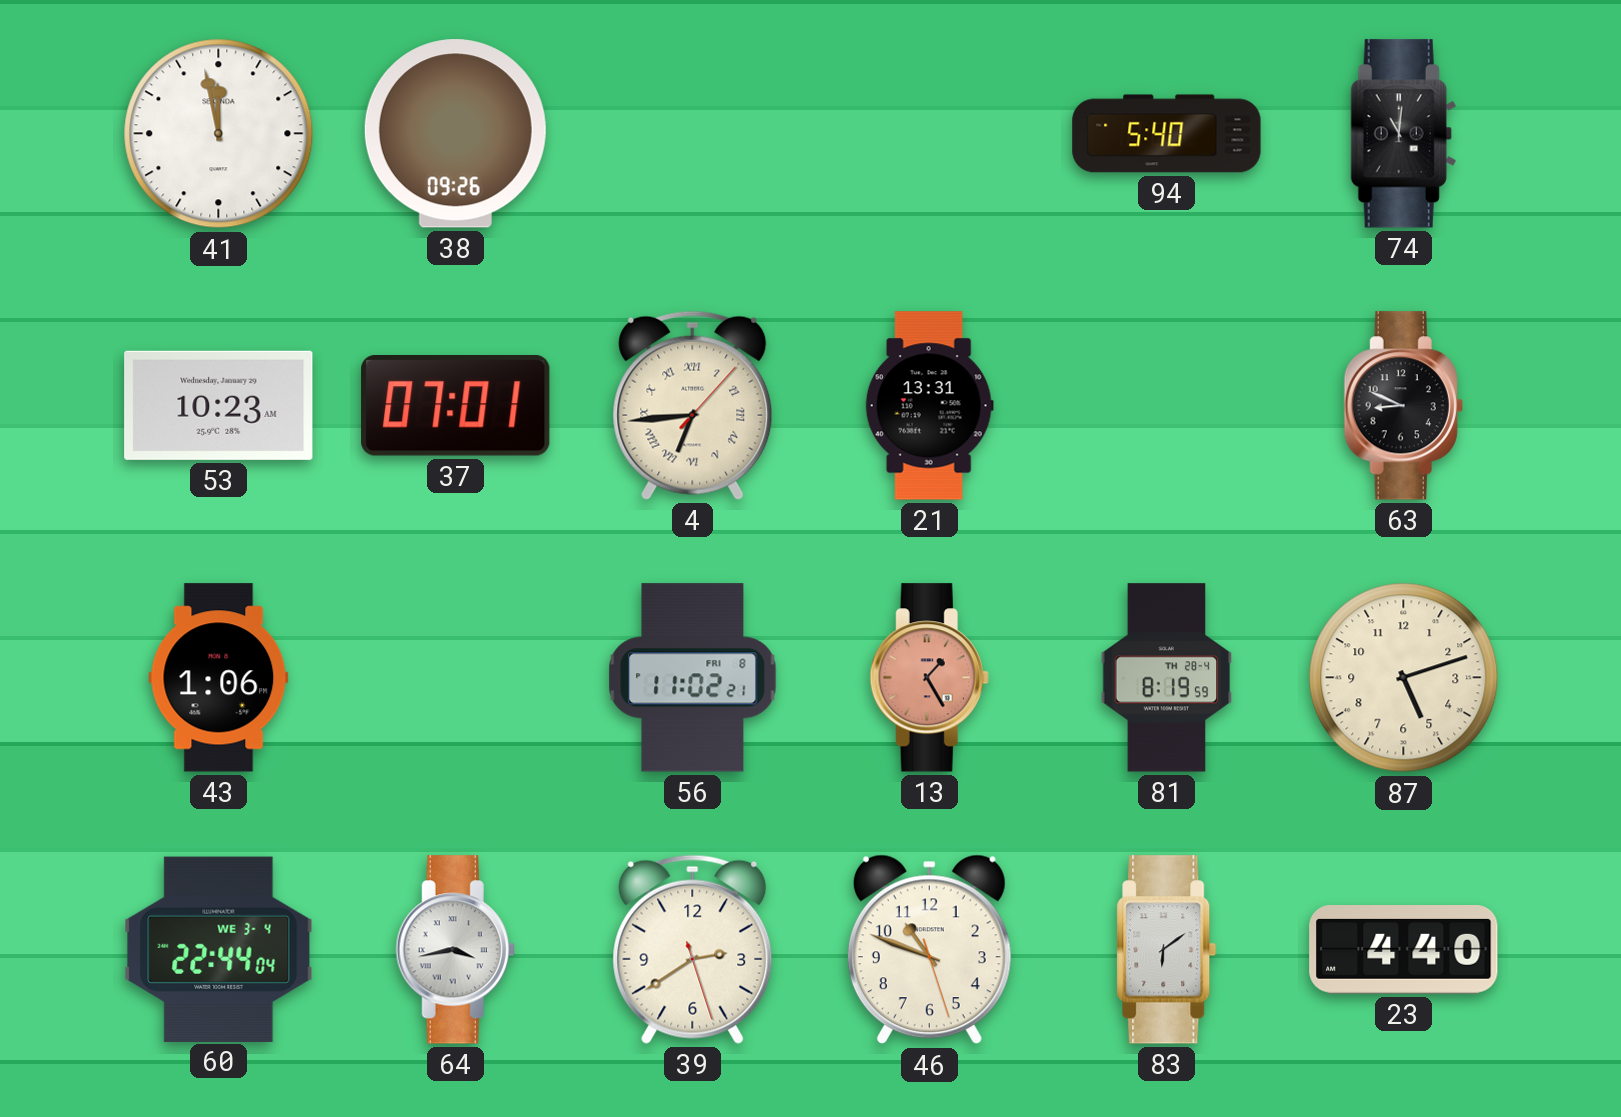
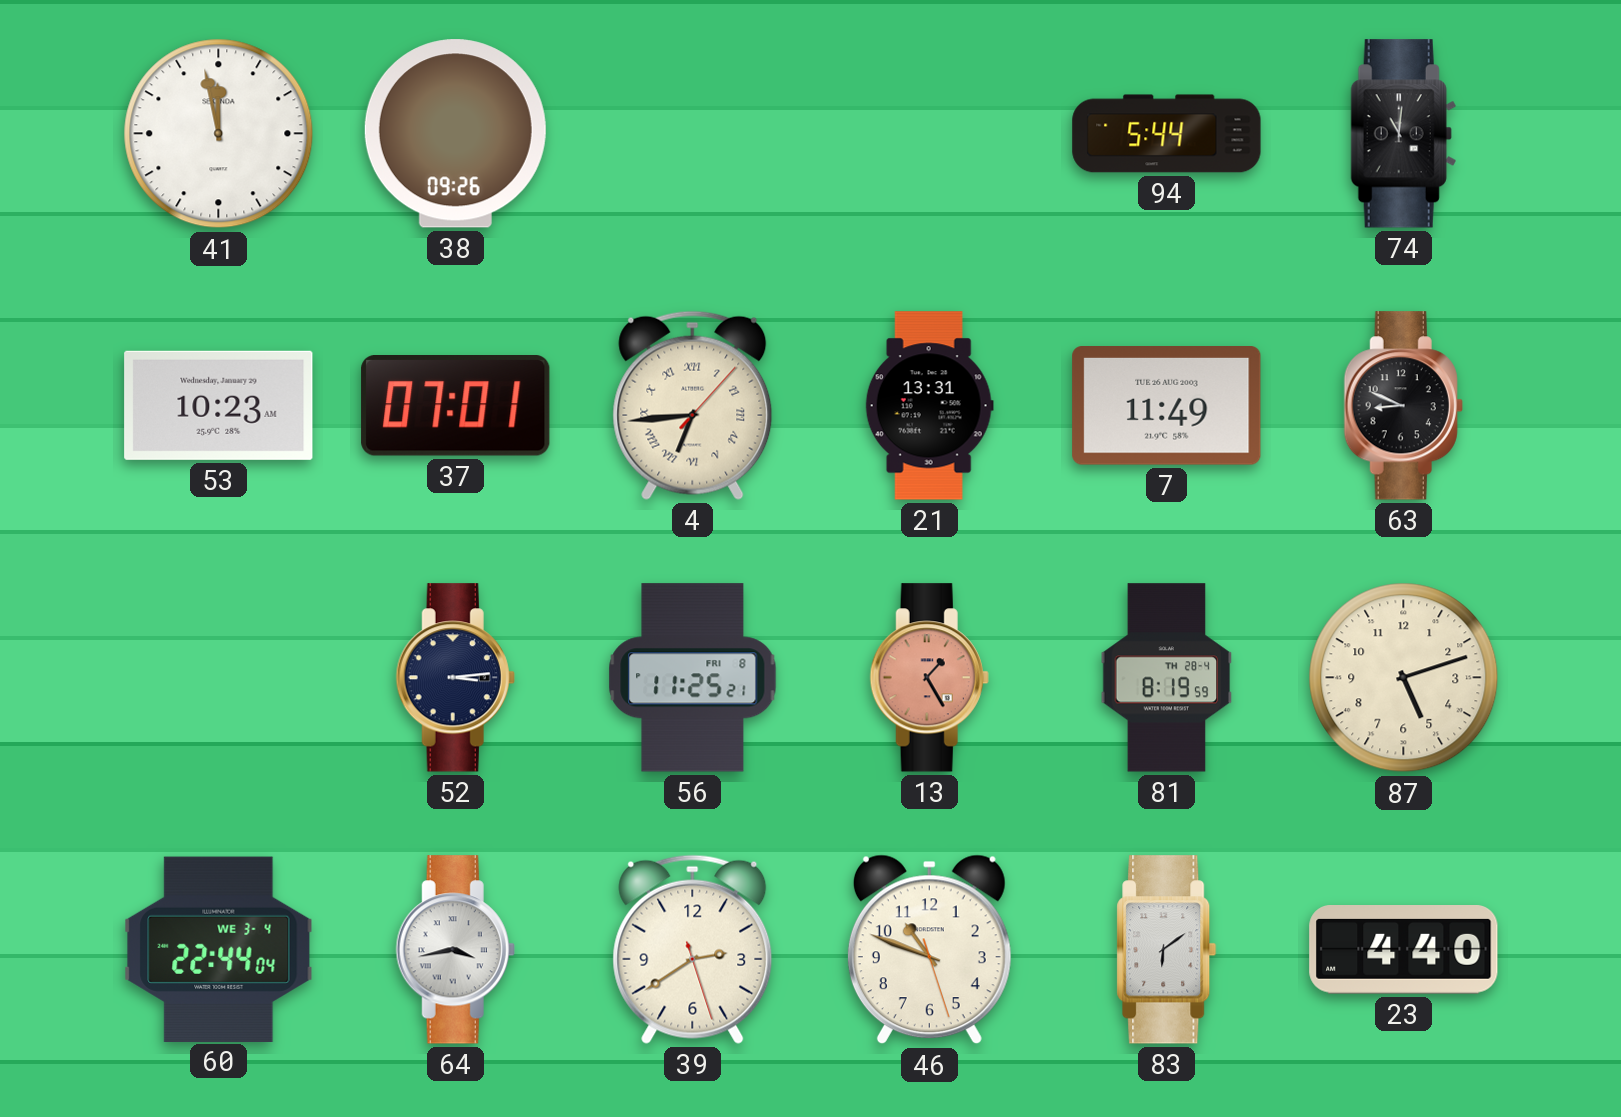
94: 5:40 -> 5:44
7: none -> 11:49
43: 1:06 -> none
52: none -> 3:14
56: 11:02 -> 11:25
